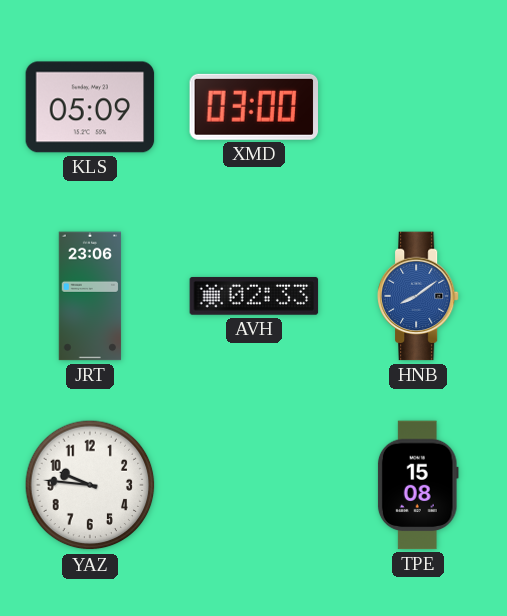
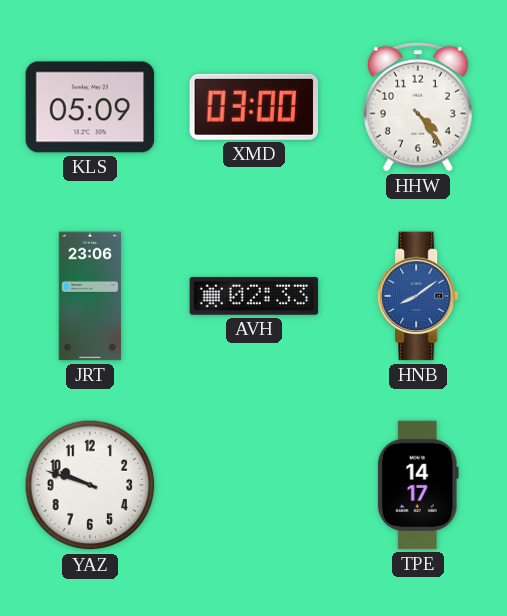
HHW: none -> 4:24
YAZ: 9:46 -> 9:48
TPE: 15:08 -> 14:17
